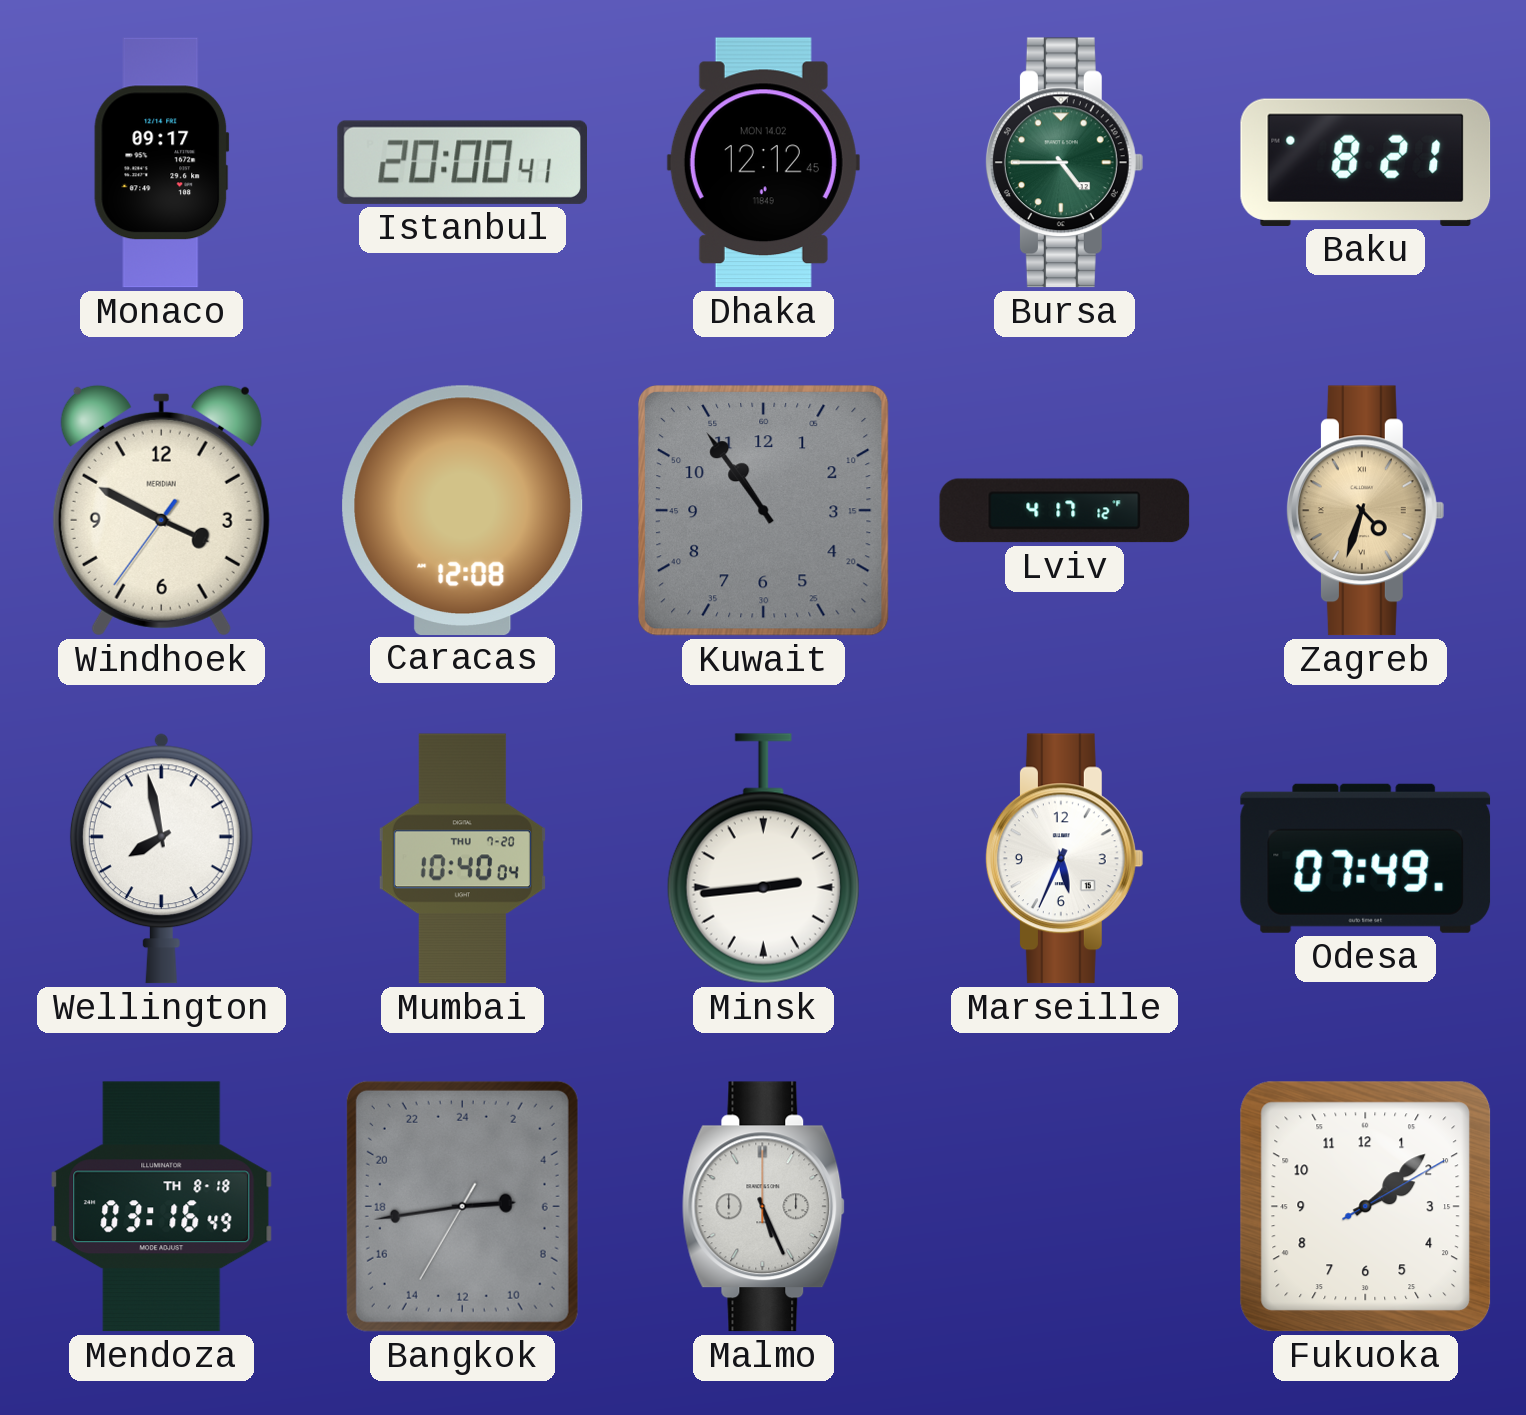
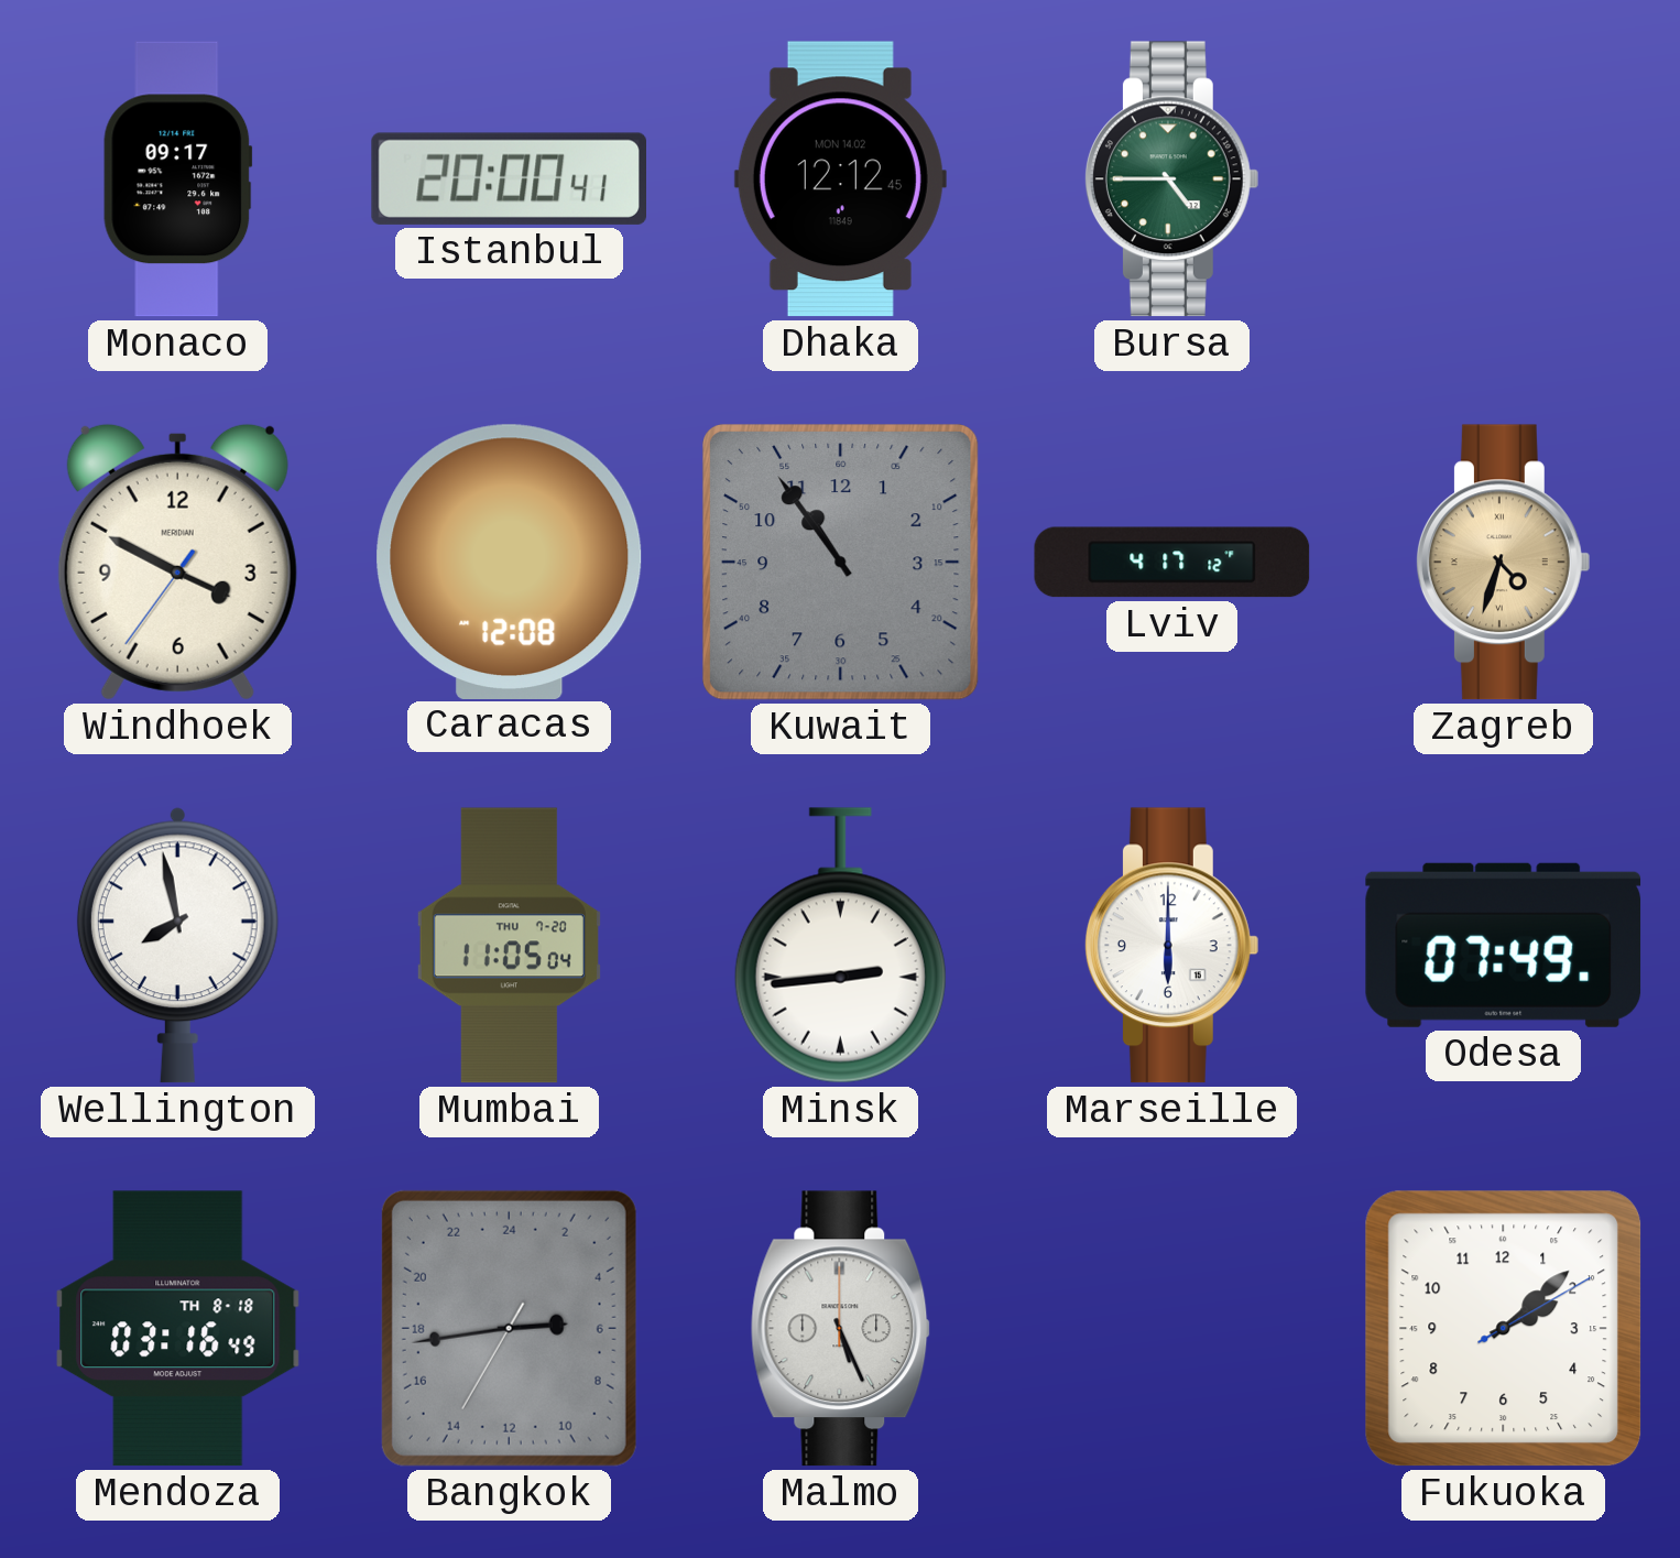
Baku: 8:21 -> none
Mumbai: 10:40 -> 11:05
Marseille: 5:34 -> 6:00
